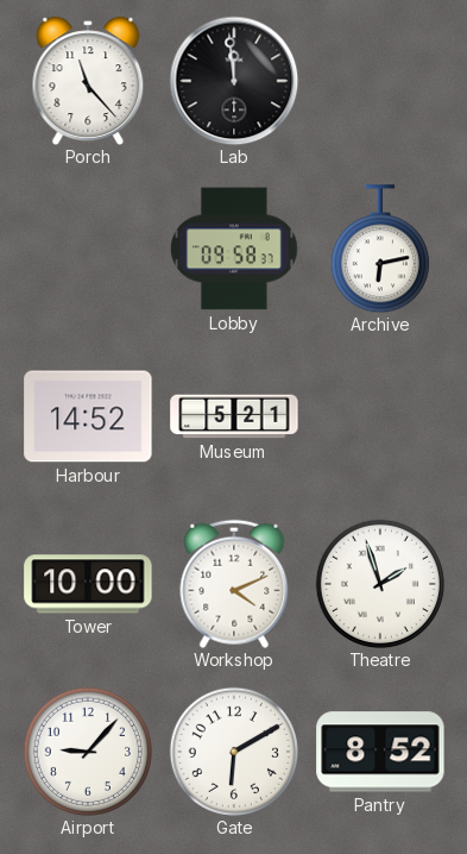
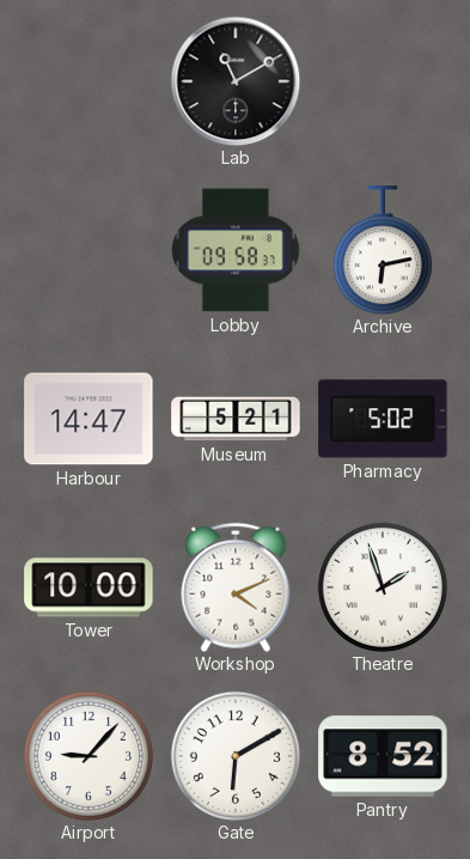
Porch: 11:23 -> none
Lab: 11:59 -> 11:10
Harbour: 14:52 -> 14:47
Pharmacy: none -> 5:02
